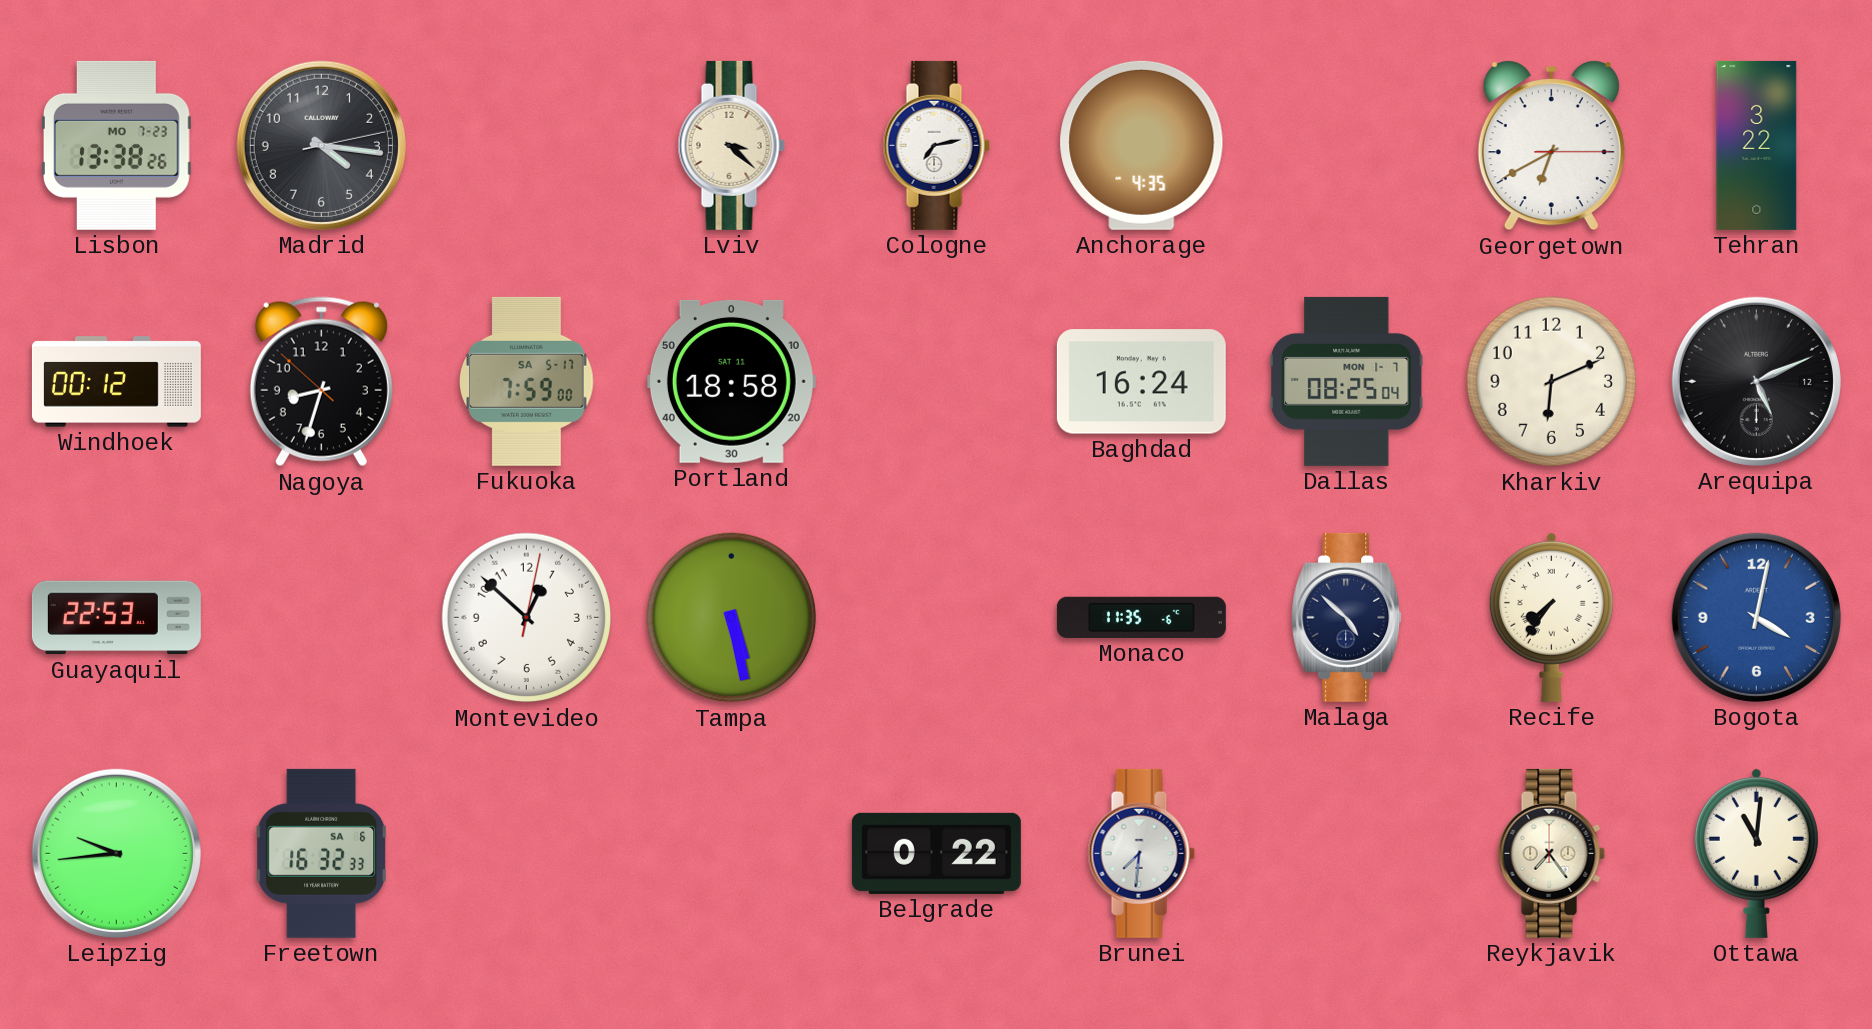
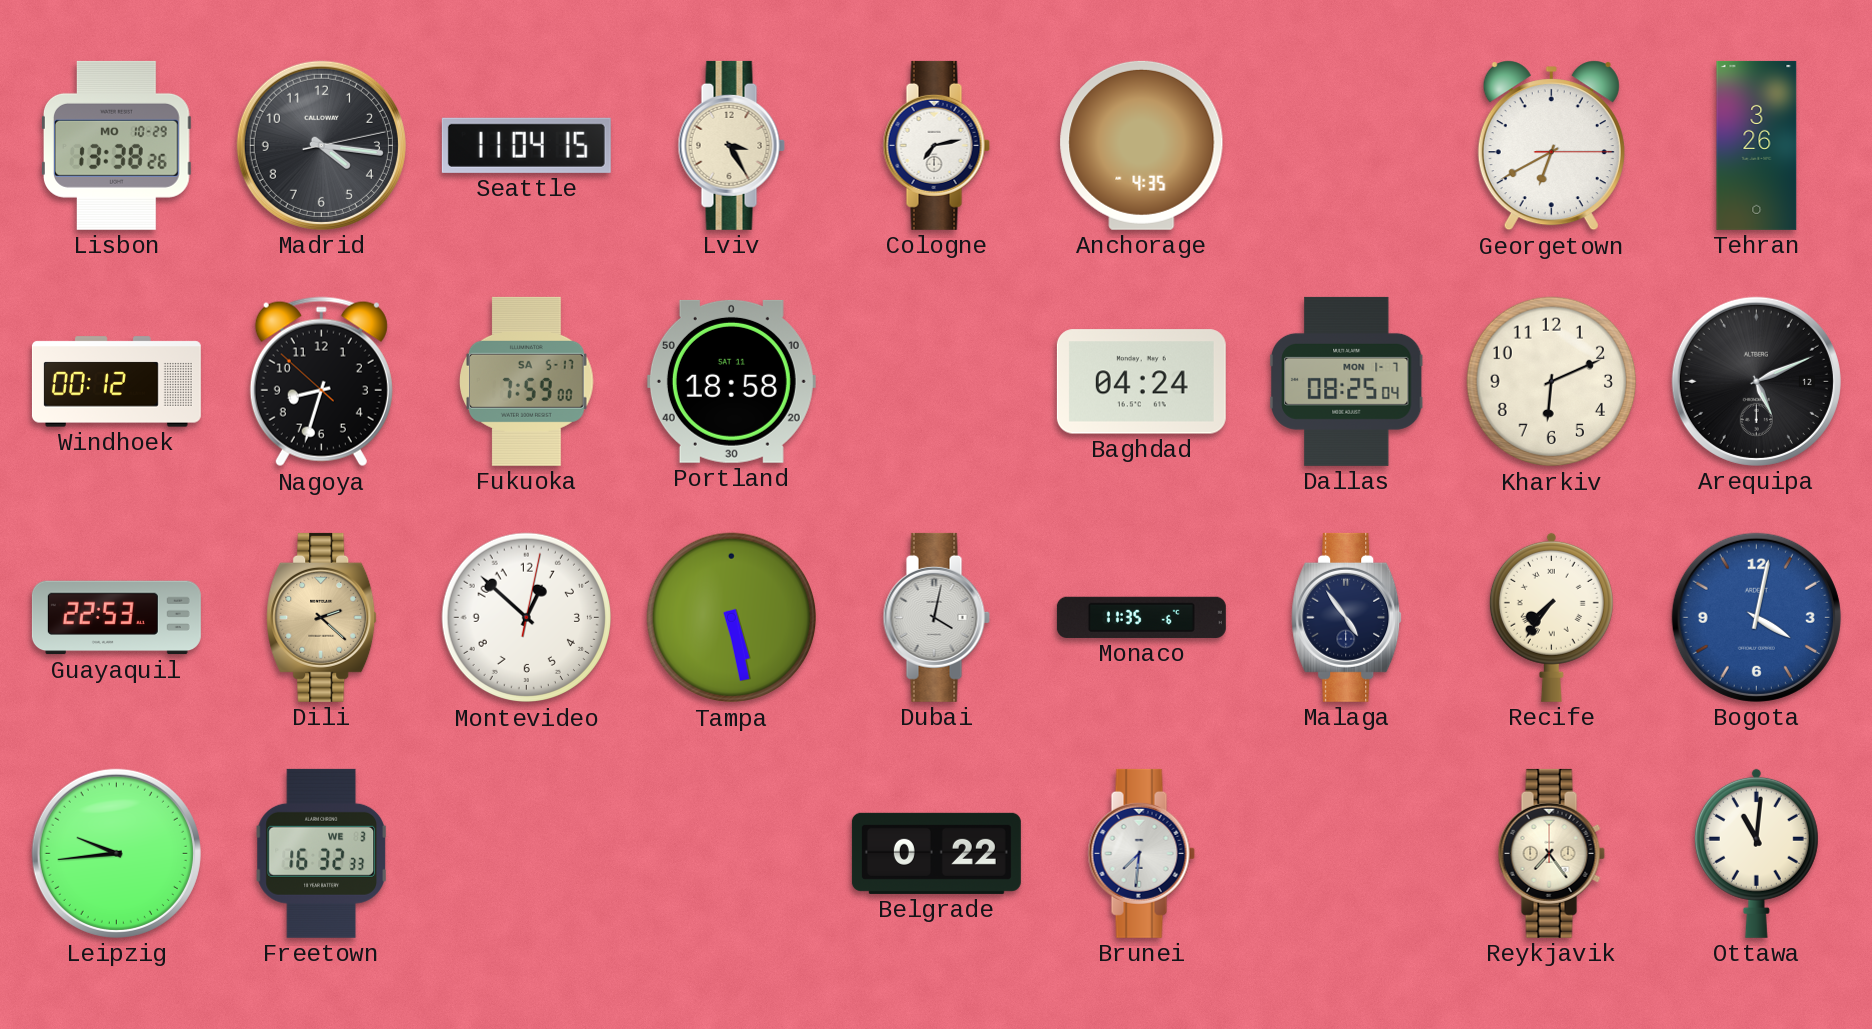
Lisbon date: MO 7-23 -> MO 10-29
Seattle: none -> 11:04
Lviv: 3:22 -> 3:25
Tehran: 3:22 -> 3:26
Baghdad: 16:24 -> 04:24
Dili: none -> 2:22
Dubai: none -> 4:02
Malaga: 4:52 -> 4:54
Freetown date: SA 6 -> WE 3
